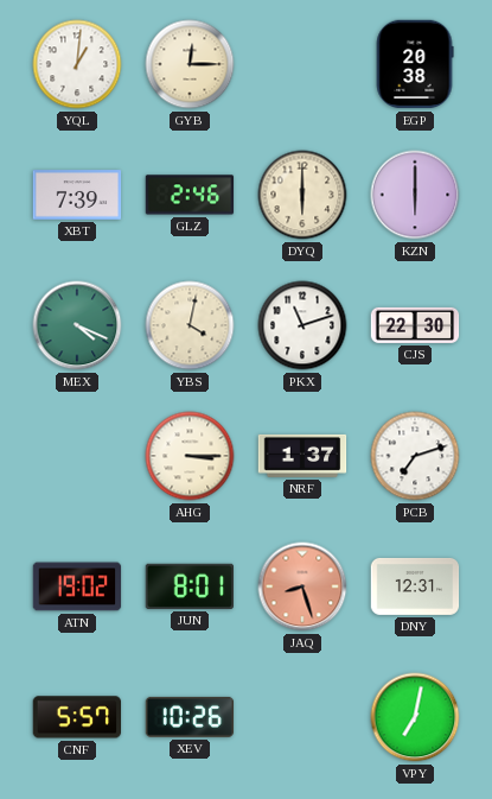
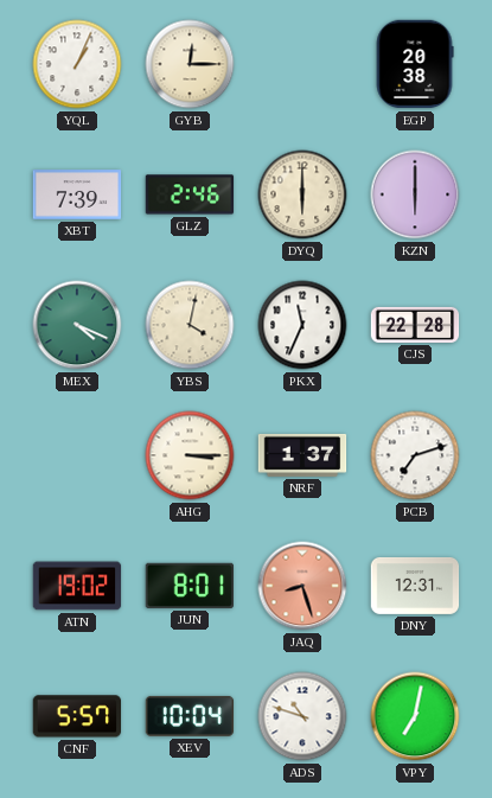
YQL: 1:01 -> 1:04
PKX: 11:12 -> 11:34
CJS: 22:30 -> 22:28
XEV: 10:26 -> 10:04
ADS: none -> 10:48
